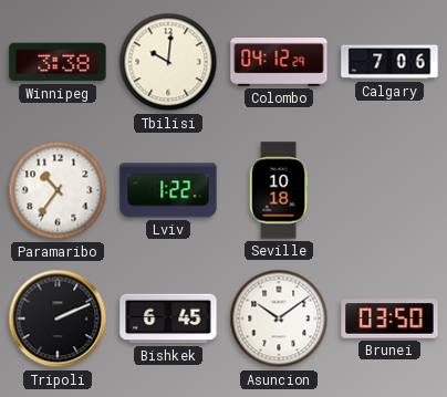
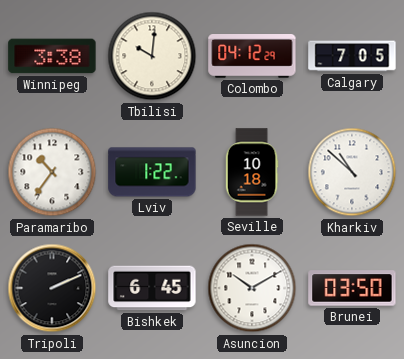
Calgary: 7:06 -> 7:05
Kharkiv: none -> 10:52
Asuncion: 10:09 -> 10:10
